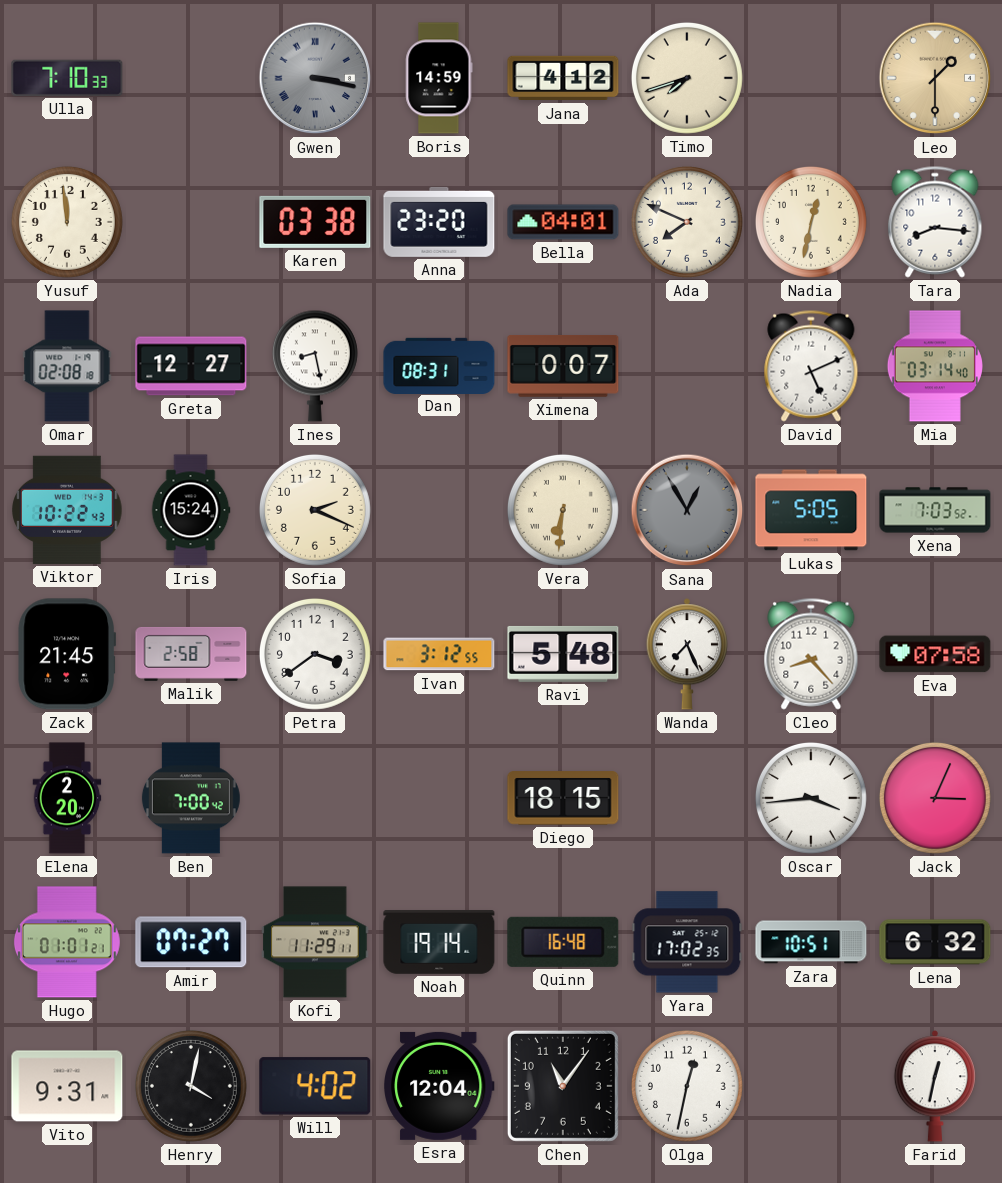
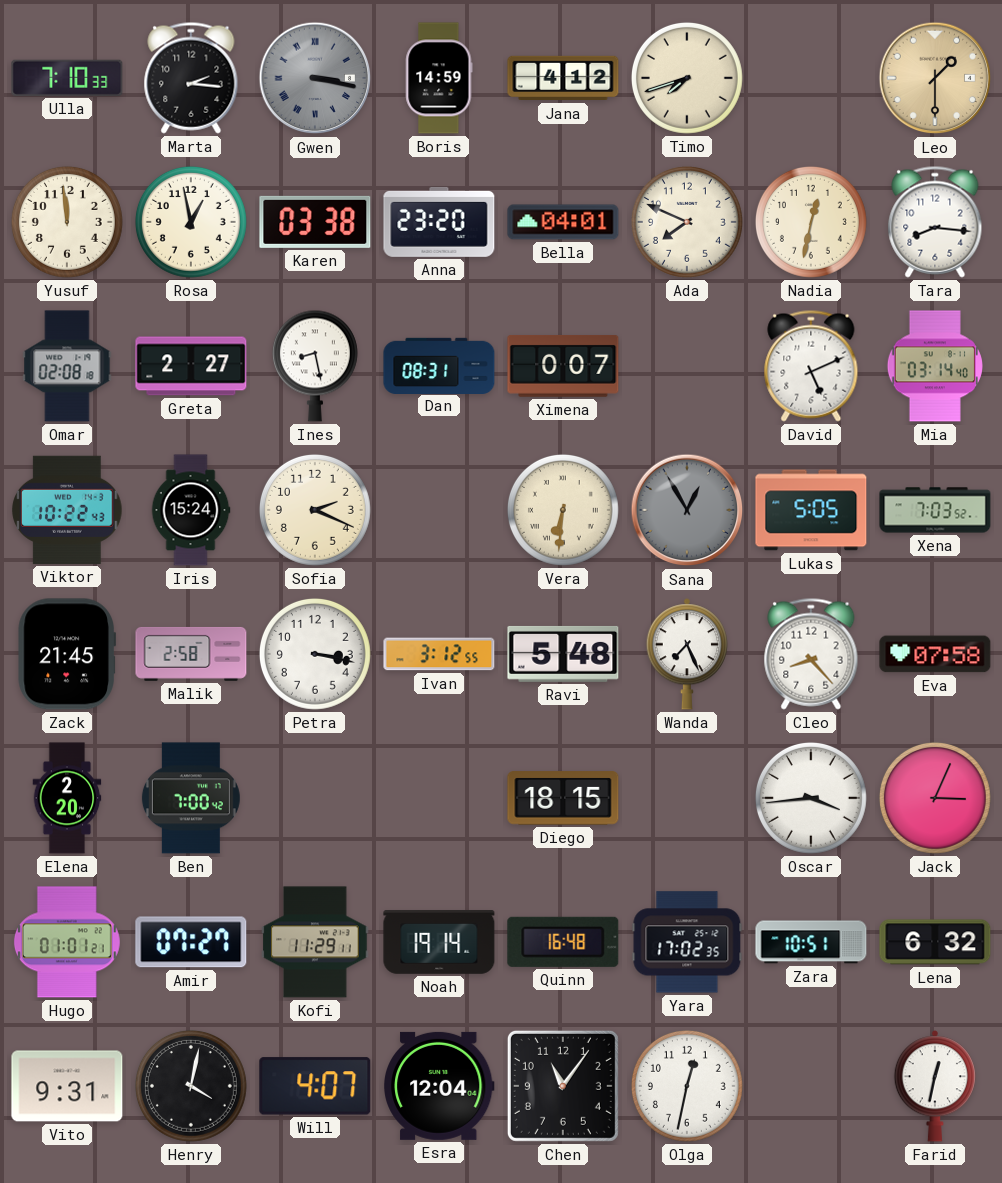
Marta: none -> 2:16
Rosa: none -> 12:58
Greta: 12:27 -> 2:27
Petra: 3:39 -> 3:17
Will: 4:02 -> 4:07
